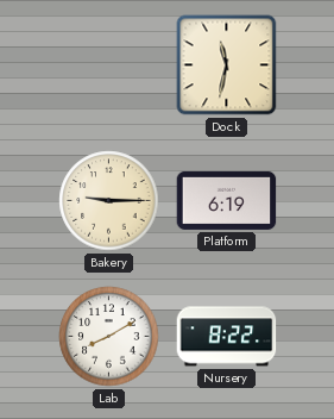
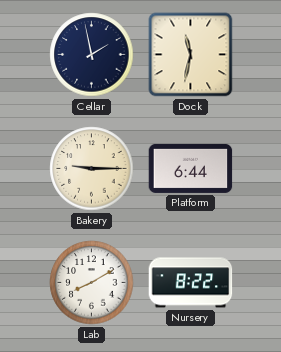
Cellar: none -> 1:58
Platform: 6:19 -> 6:44
